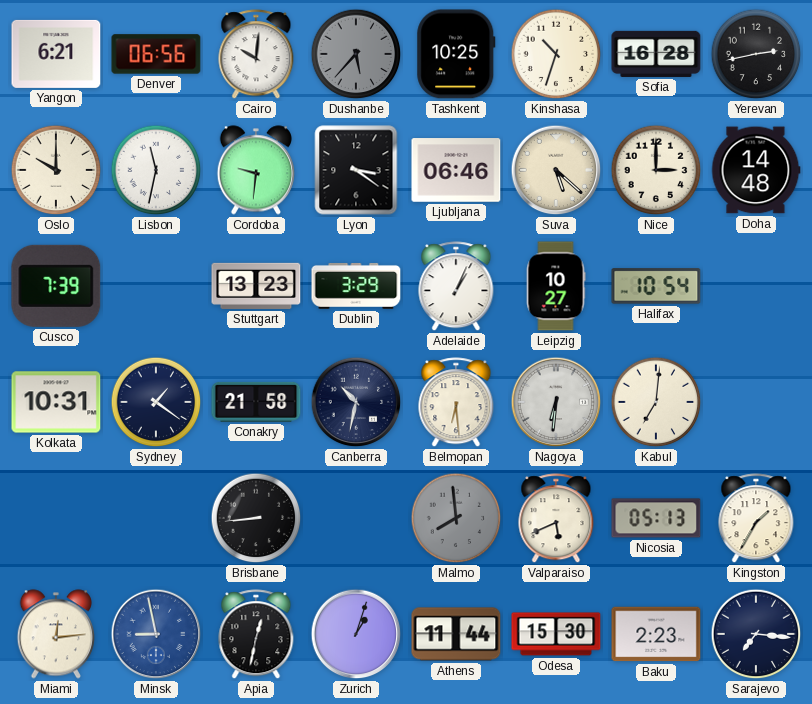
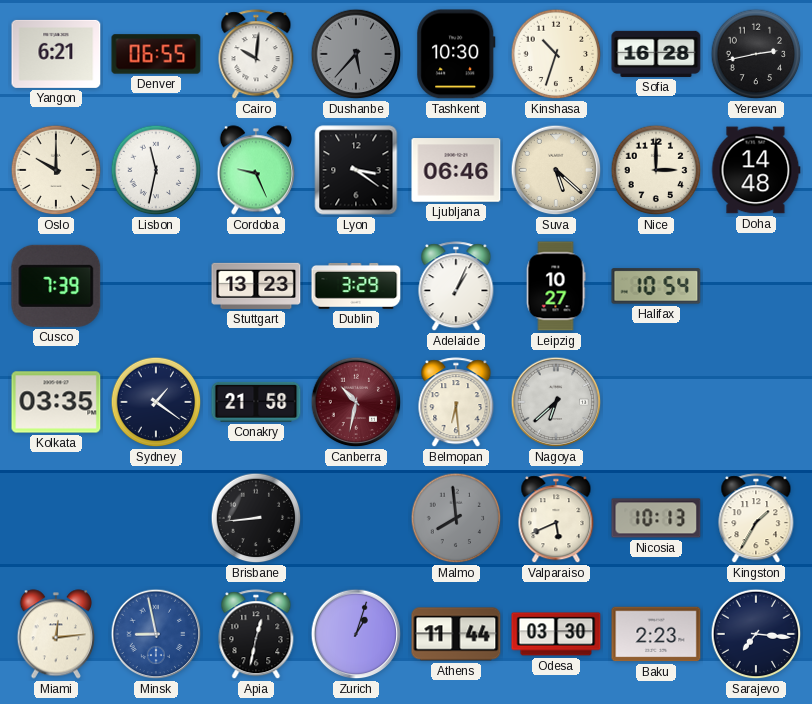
Denver: 06:56 -> 06:55
Tashkent: 10:25 -> 10:30
Cordoba: 9:31 -> 9:26
Kolkata: 10:31 -> 03:35
Canberra dial: navy -> burgundy
Nagoya: 6:31 -> 6:38
Kabul: 7:01 -> none
Nicosia: 05:13 -> 10:13
Odesa: 15:30 -> 03:30
